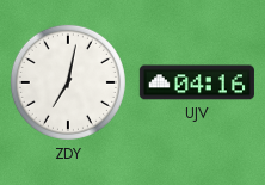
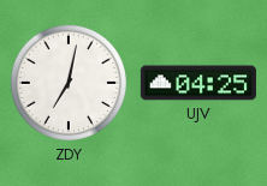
UJV: 04:16 -> 04:25
